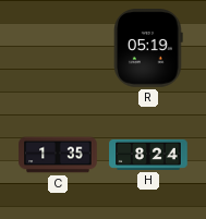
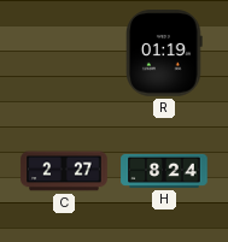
R: 05:19 -> 01:19
C: 1:35 -> 2:27
